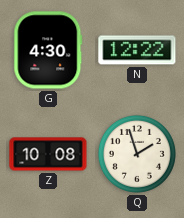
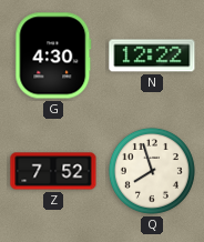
Z: 10:08 -> 7:52
Q: 1:57 -> 7:57
